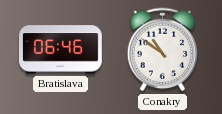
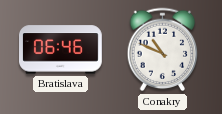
Conakry: 10:51 -> 10:49
